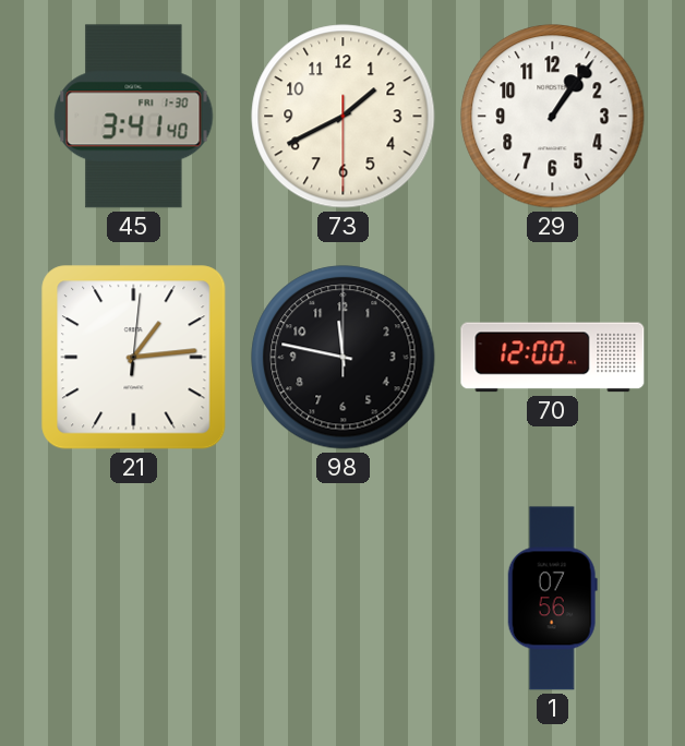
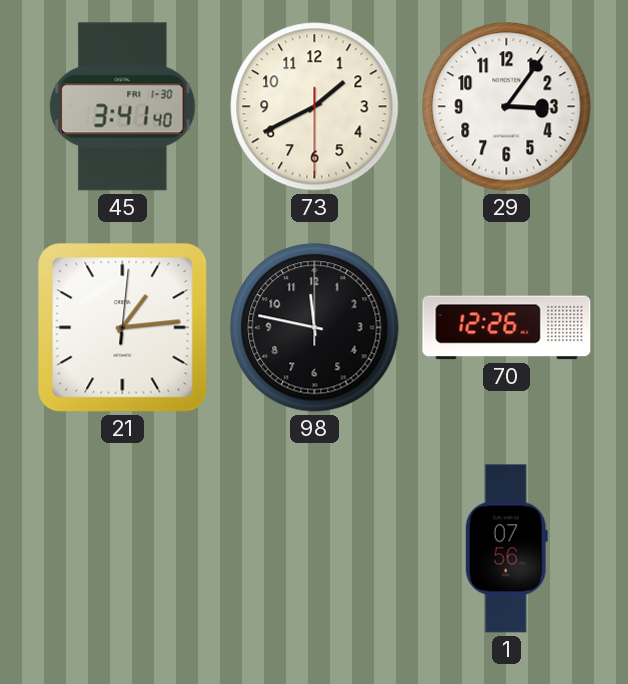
29: 1:06 -> 3:06
70: 12:00 -> 12:26
